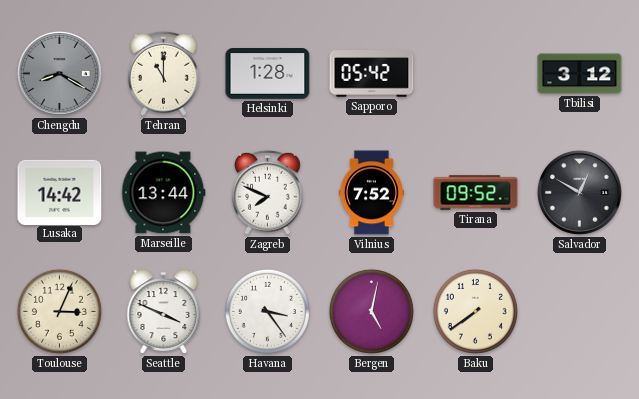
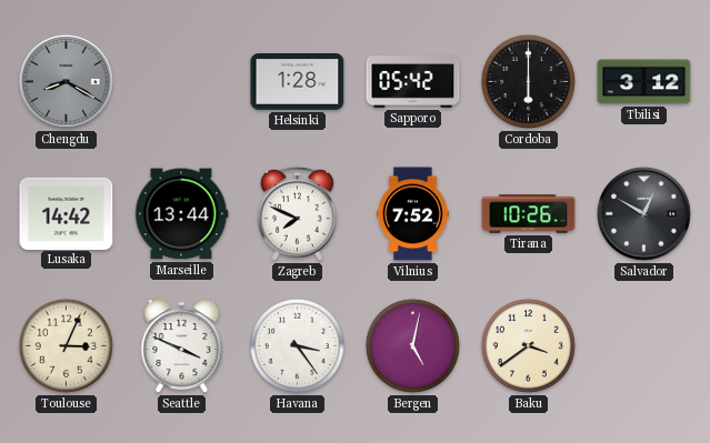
Tehran: 11:00 -> none
Cordoba: none -> 6:00
Tirana: 09:52 -> 10:26
Baku: 7:39 -> 3:39
